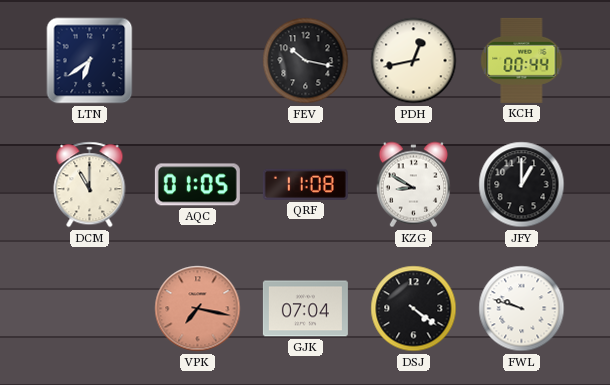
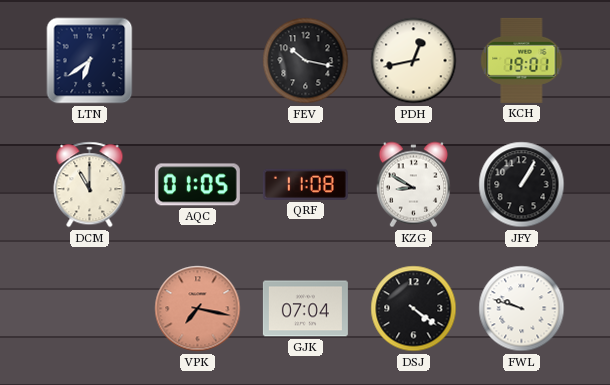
KCH: 00:44 -> 19:01
JFY: 1:00 -> 1:05
